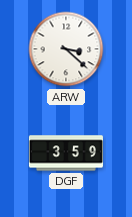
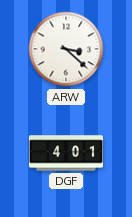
DGF: 3:59 -> 4:01
